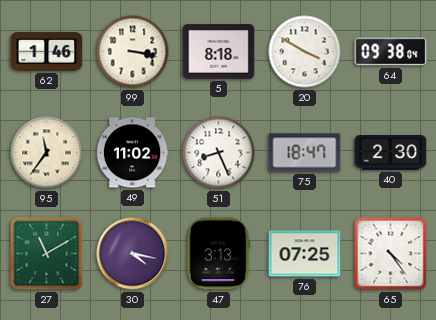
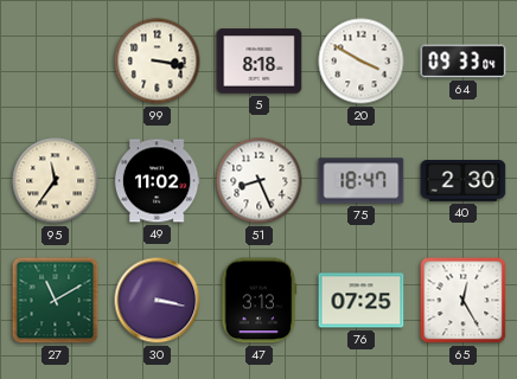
62: 1:46 -> none
64: 09:38 -> 09:33
30: 4:17 -> 3:17
65: 4:24 -> 12:25
